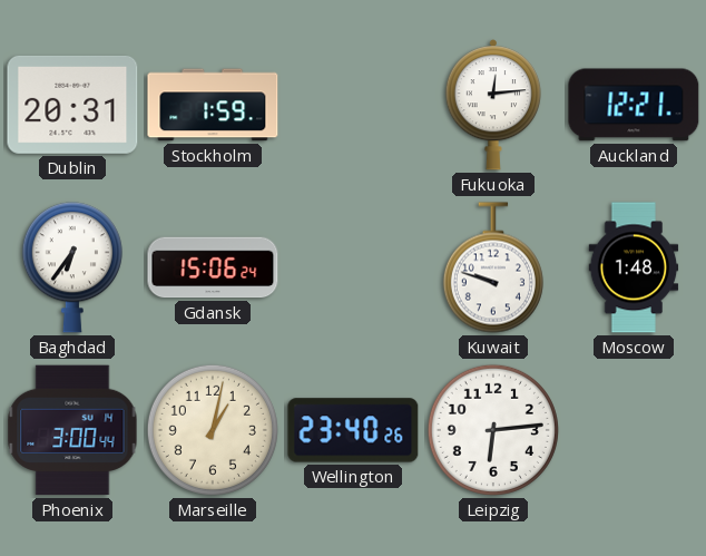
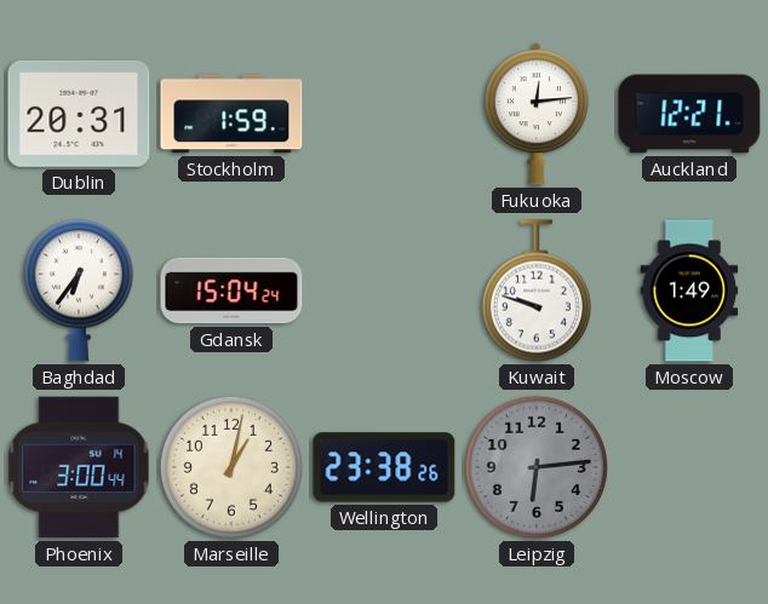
Gdansk: 15:06 -> 15:04
Moscow: 1:48 -> 1:49
Wellington: 23:40 -> 23:38
Leipzig dial: white -> grey
